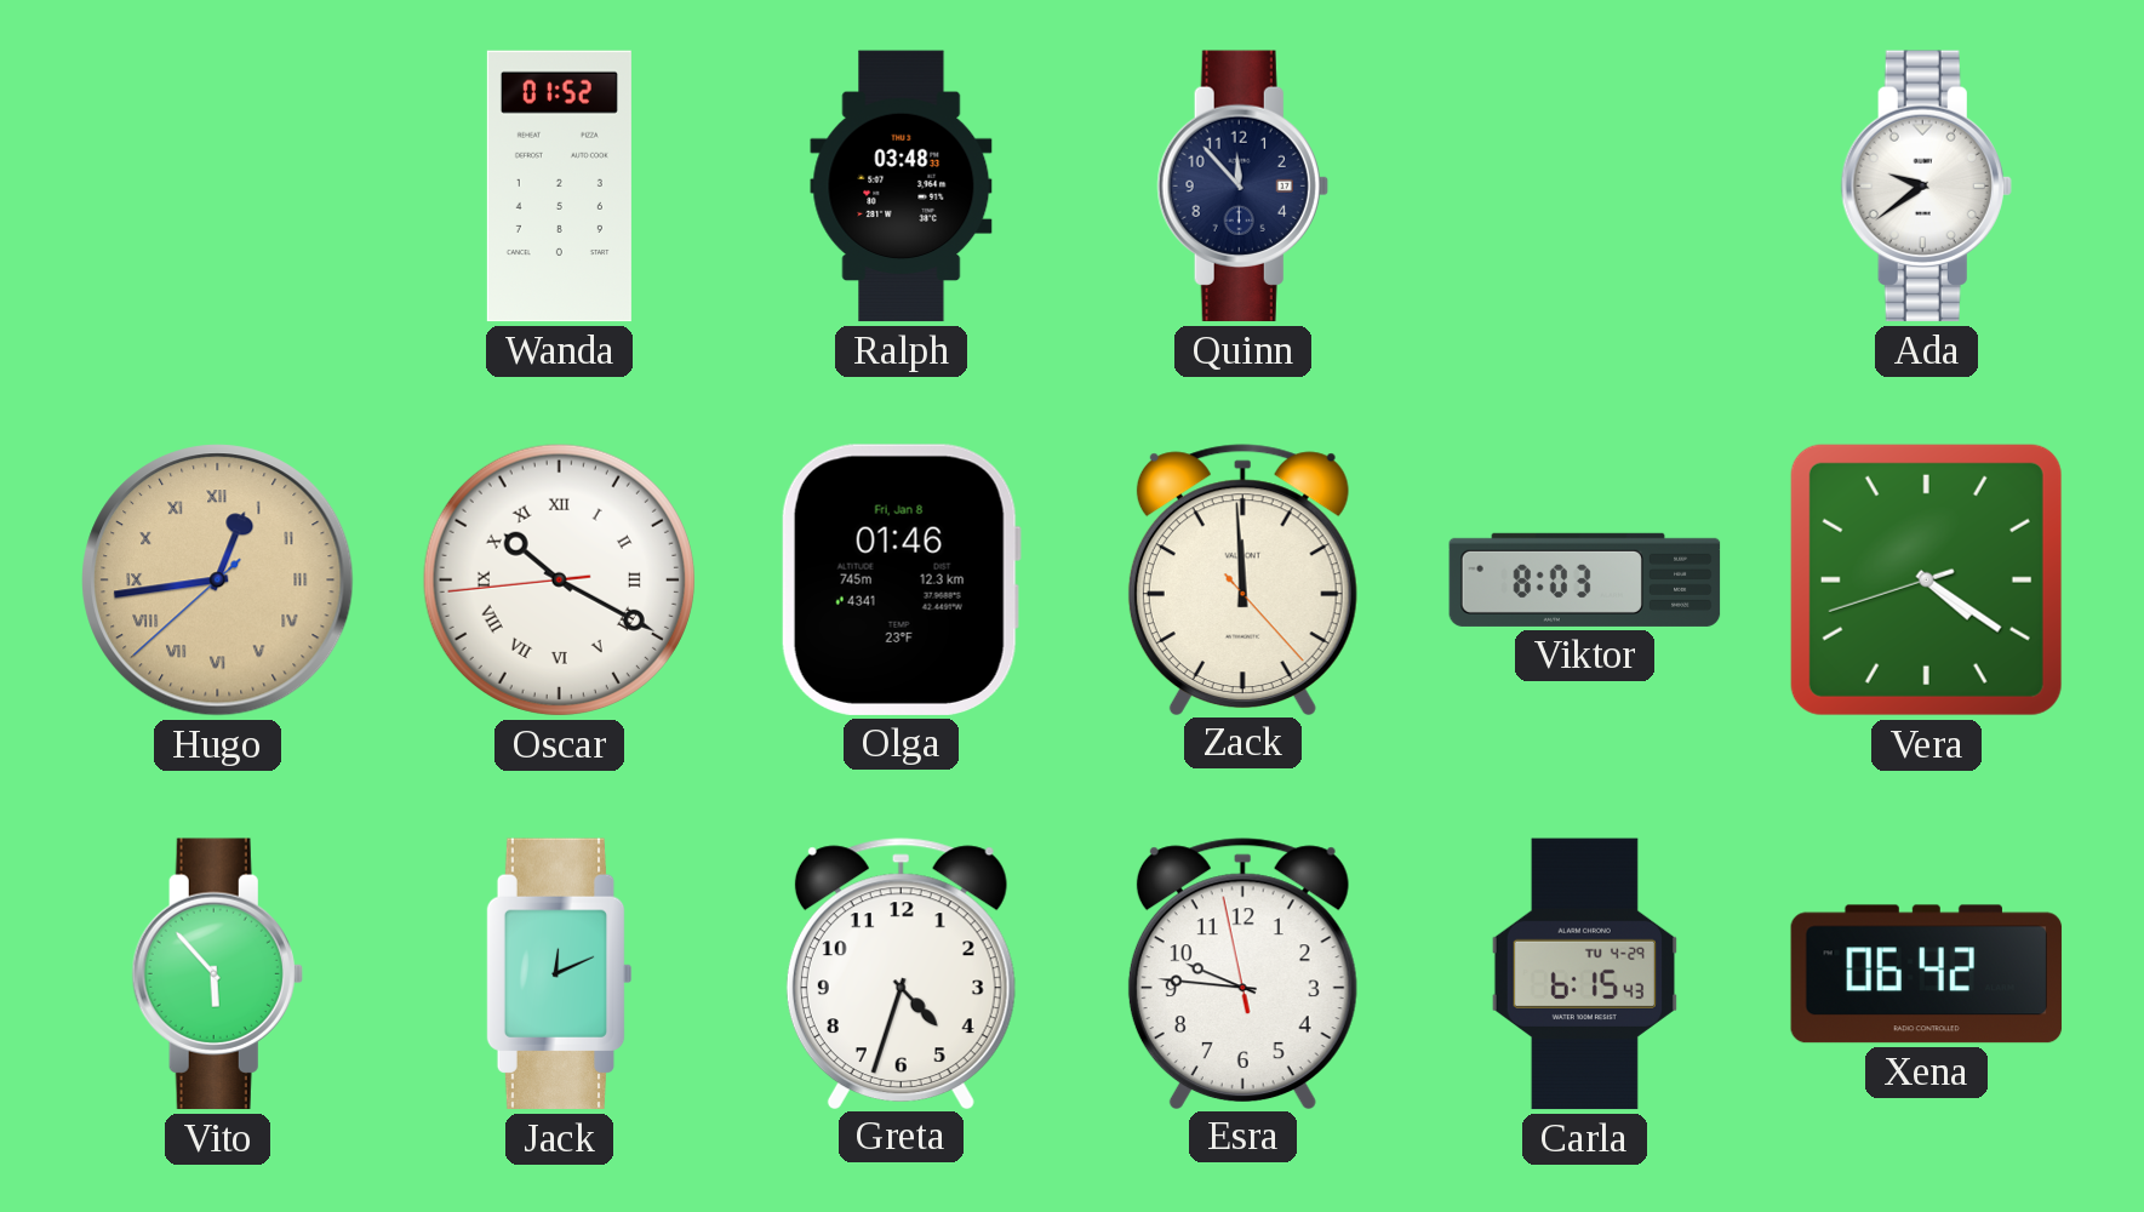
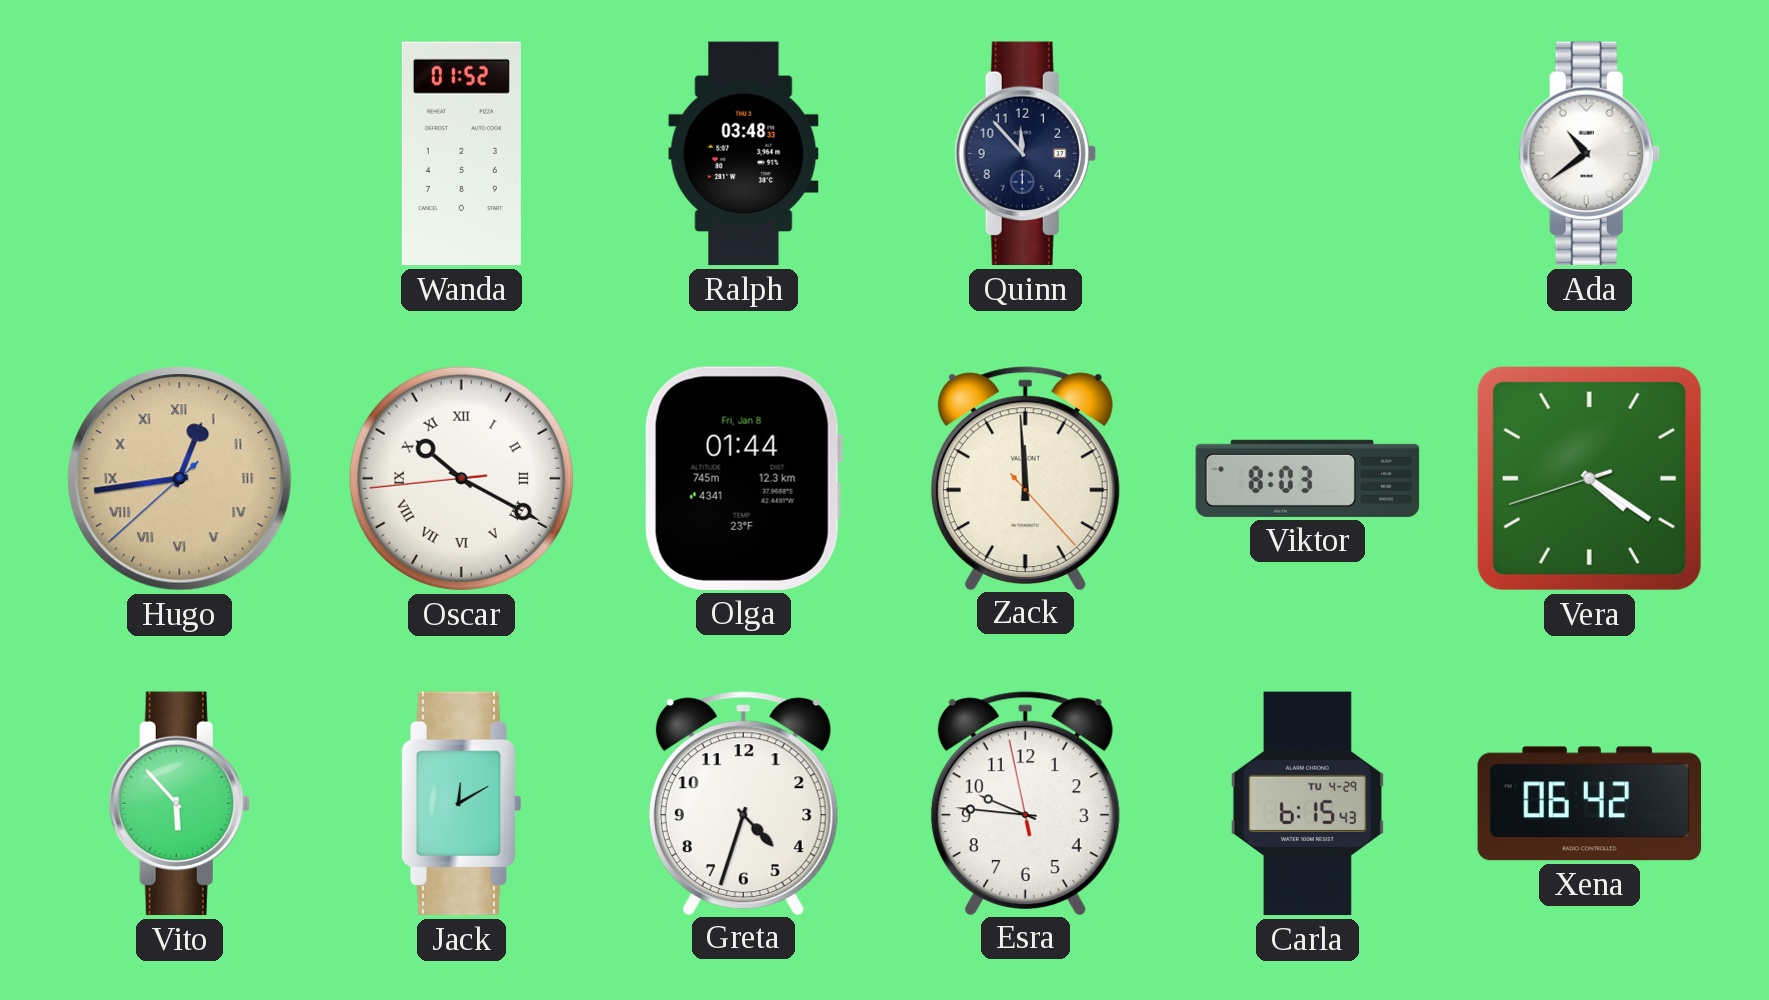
Ada: 9:39 -> 10:39
Olga: 01:46 -> 01:44
Jack: 12:11 -> 12:10
